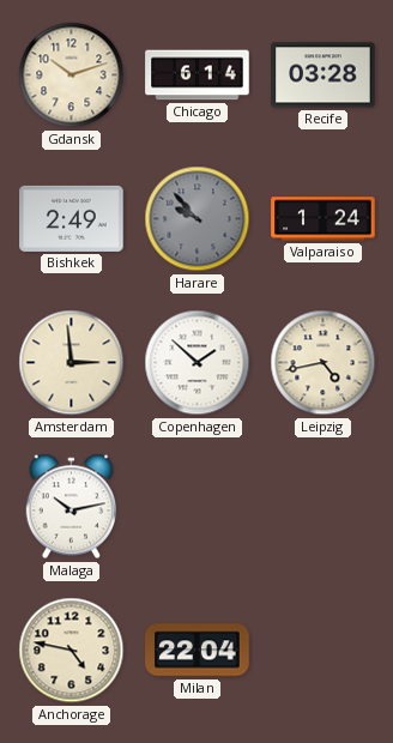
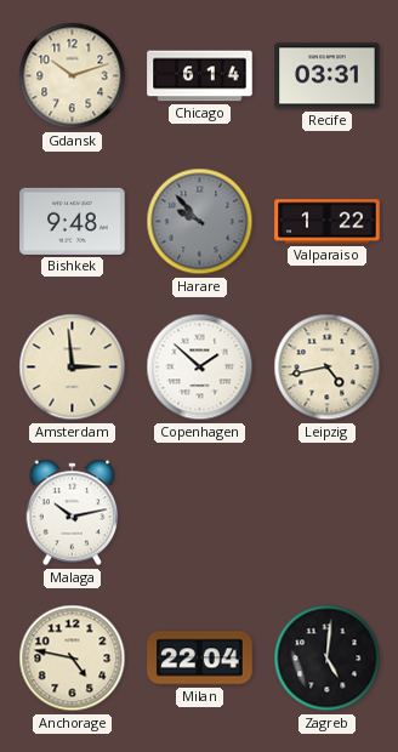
Recife: 03:28 -> 03:31
Bishkek: 2:49 -> 9:48
Valparaiso: 1:24 -> 1:22
Zagreb: none -> 5:01
